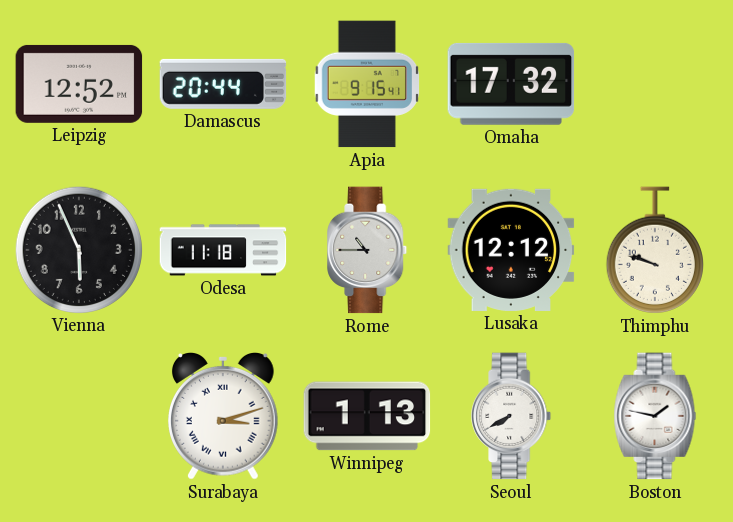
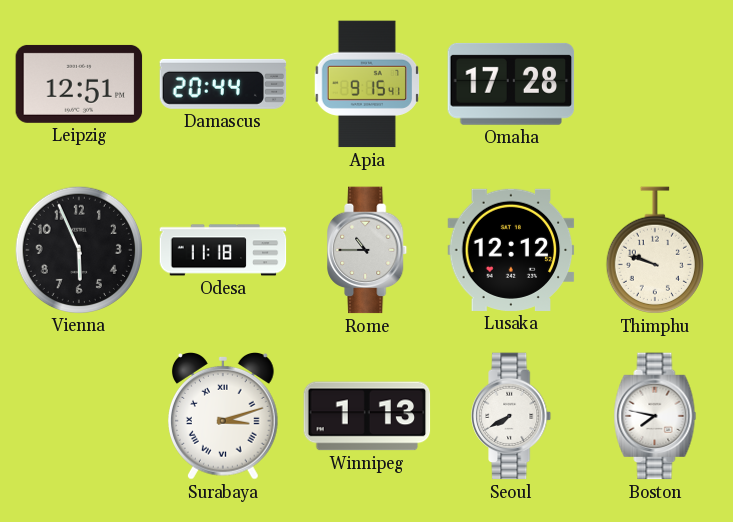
Leipzig: 12:52 -> 12:51
Omaha: 17:32 -> 17:28
Boston: 1:47 -> 7:47
